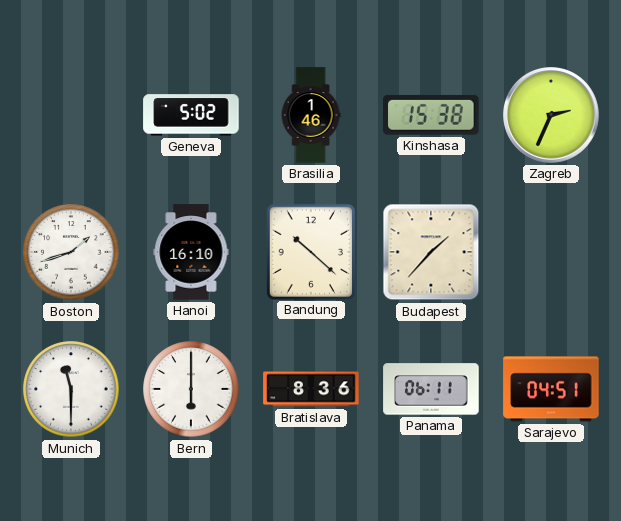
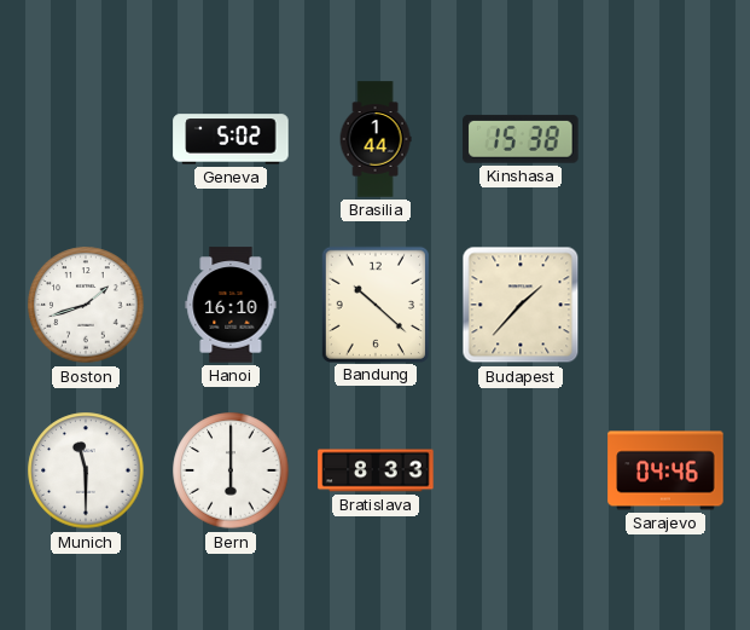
Brasilia: 1:46 -> 1:44
Zagreb: 2:34 -> none
Bratislava: 8:36 -> 8:33
Panama: 06:11 -> none
Sarajevo: 04:51 -> 04:46
